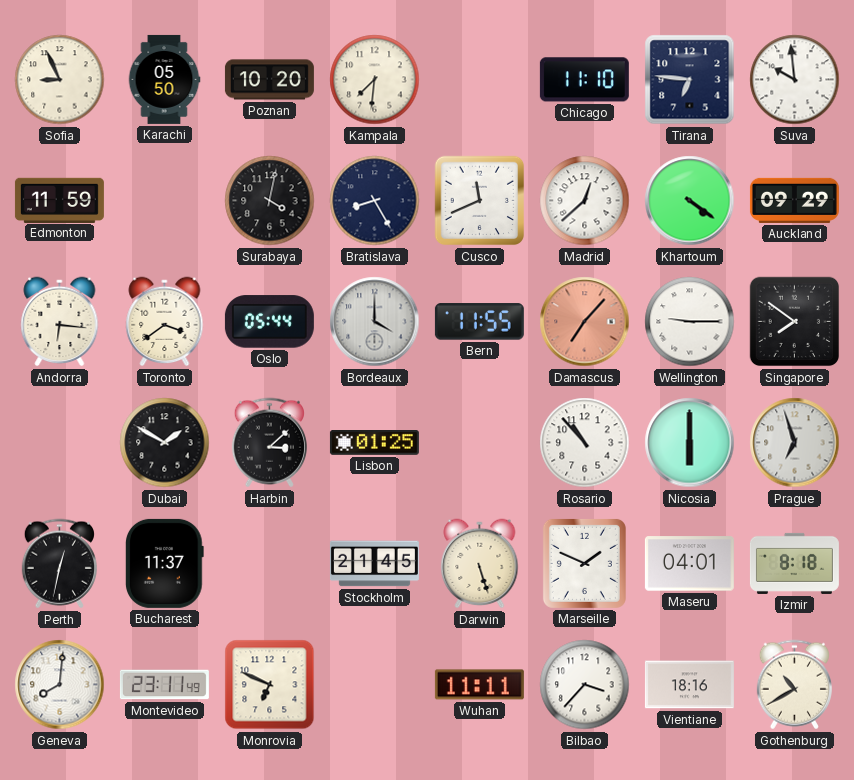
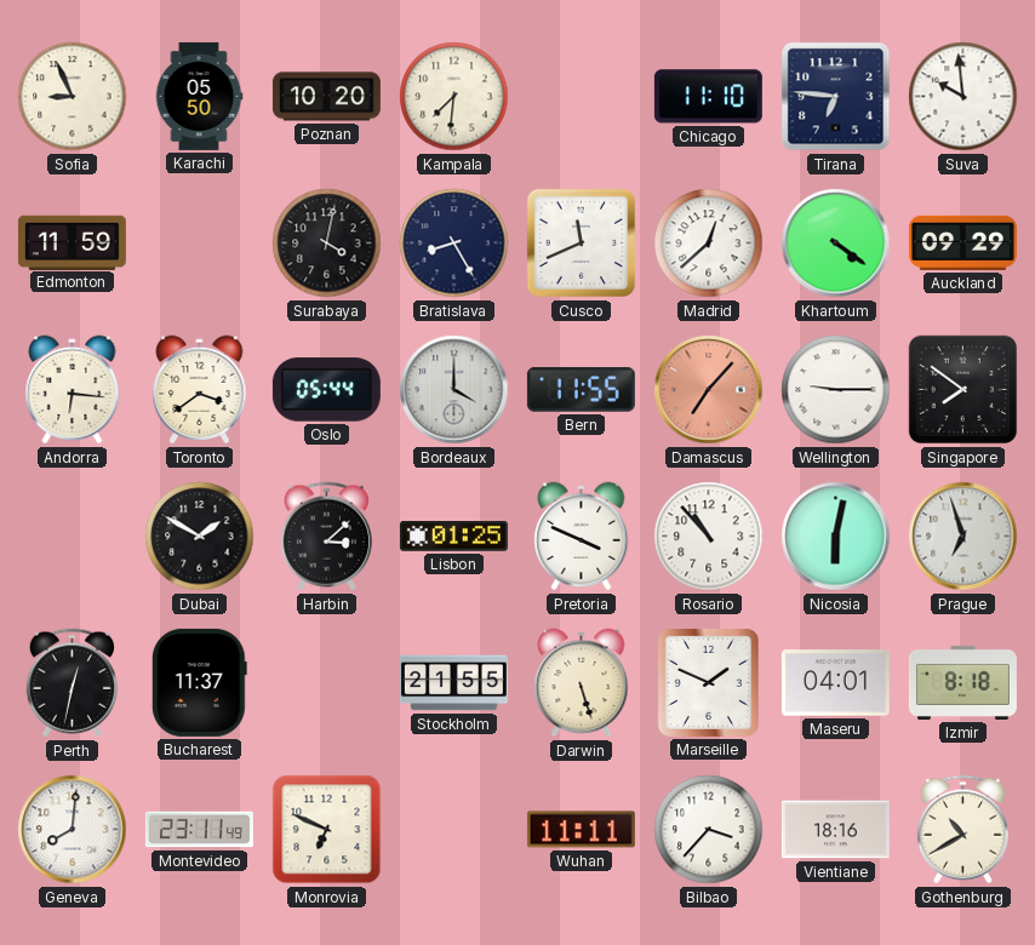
Pretoria: none -> 3:49
Nicosia: 6:00 -> 6:02
Stockholm: 21:45 -> 21:55
